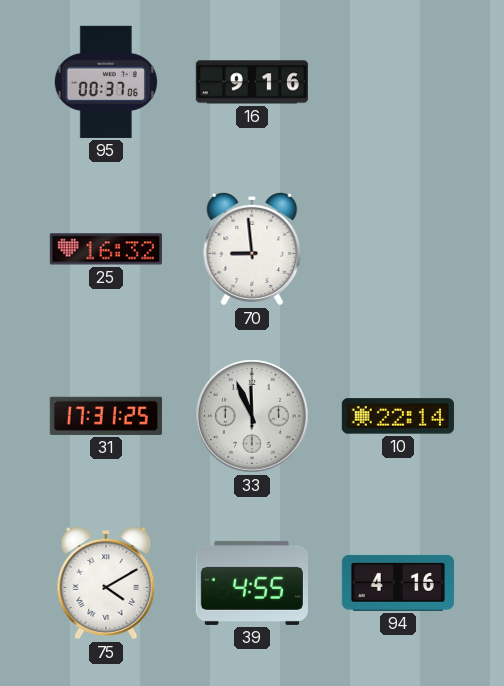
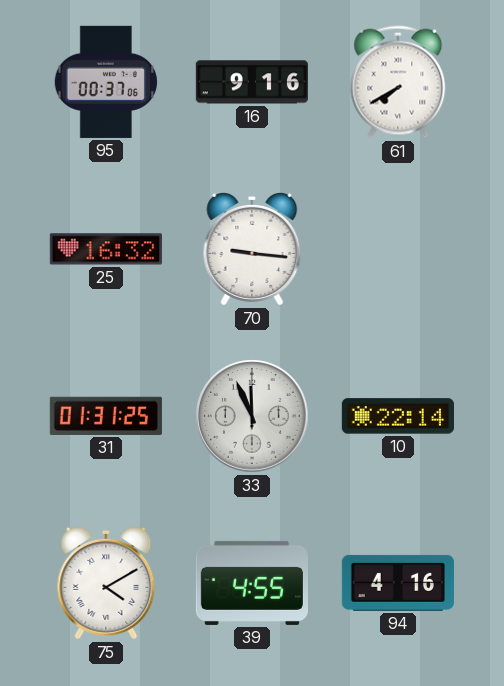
61: none -> 7:40
70: 8:59 -> 9:16
31: 17:31 -> 01:31
